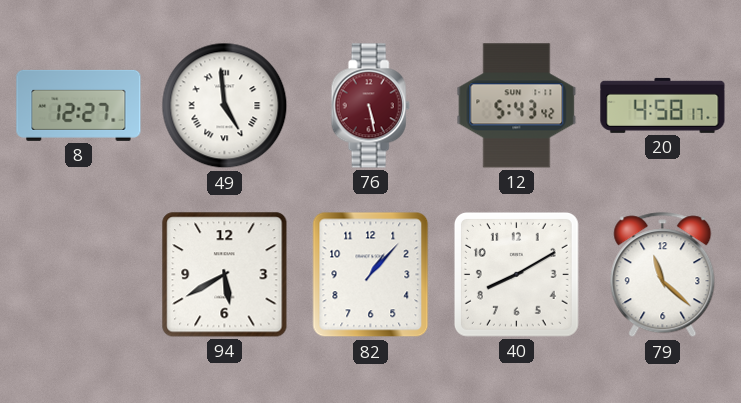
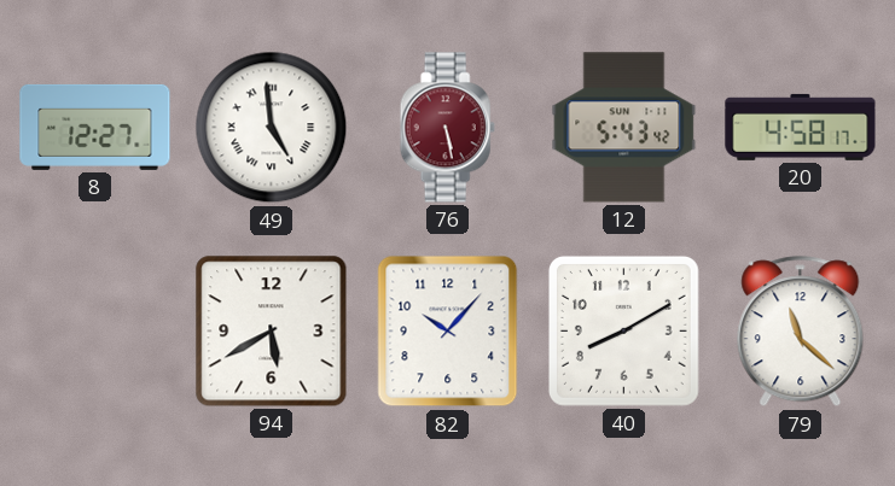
82: 1:07 -> 10:07
